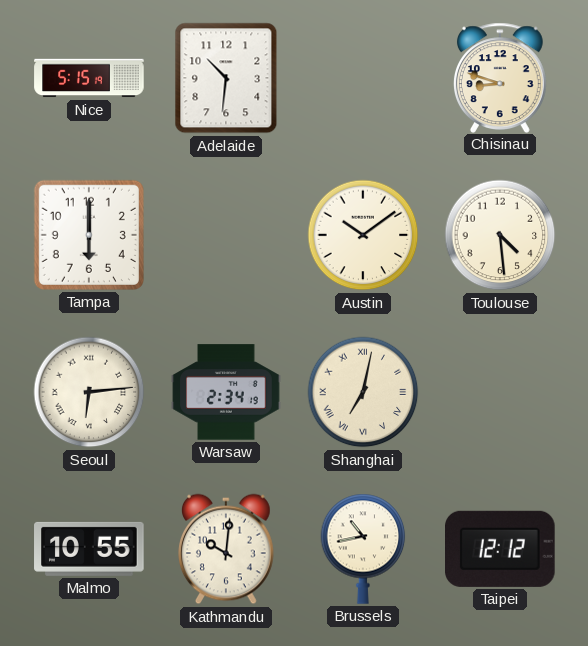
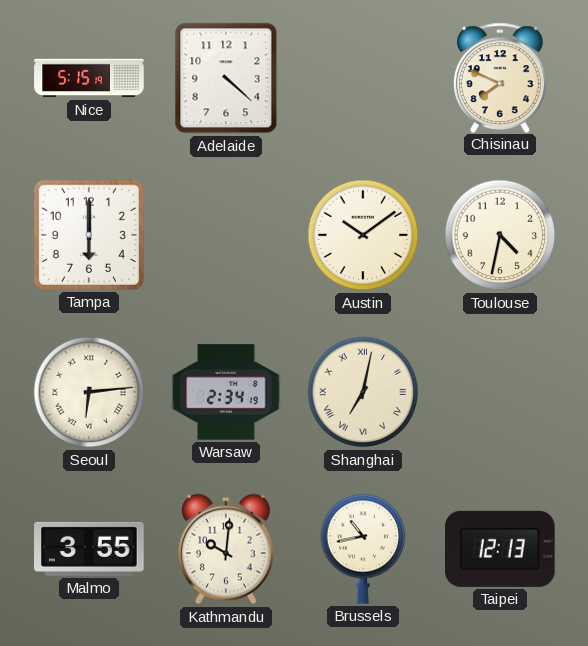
Adelaide: 10:31 -> 4:22
Chisinau: 8:48 -> 7:49
Toulouse: 4:29 -> 4:32
Malmo: 10:55 -> 3:55
Taipei: 12:12 -> 12:13
